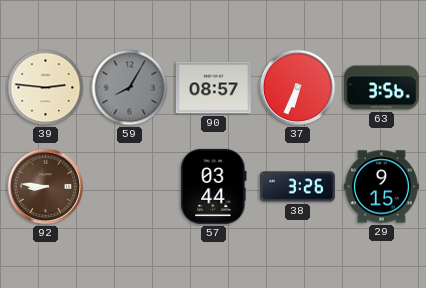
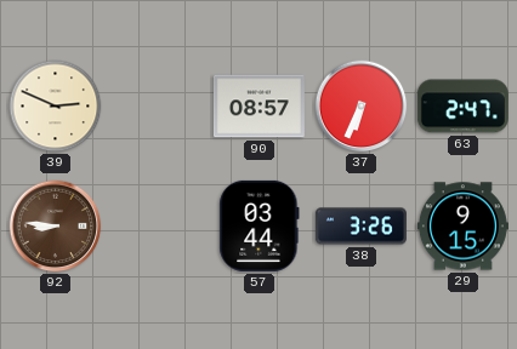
39: 2:46 -> 2:49
59: 8:05 -> none
63: 3:56 -> 2:47
